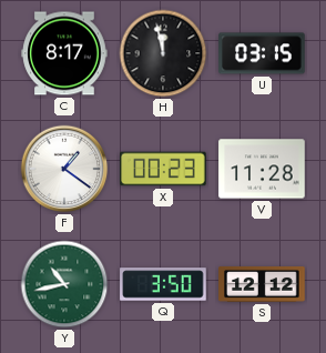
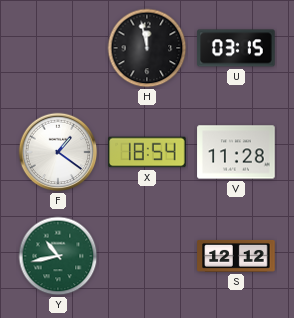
C: 8:17 -> none
X: 00:23 -> 18:54
Q: 3:50 -> none
